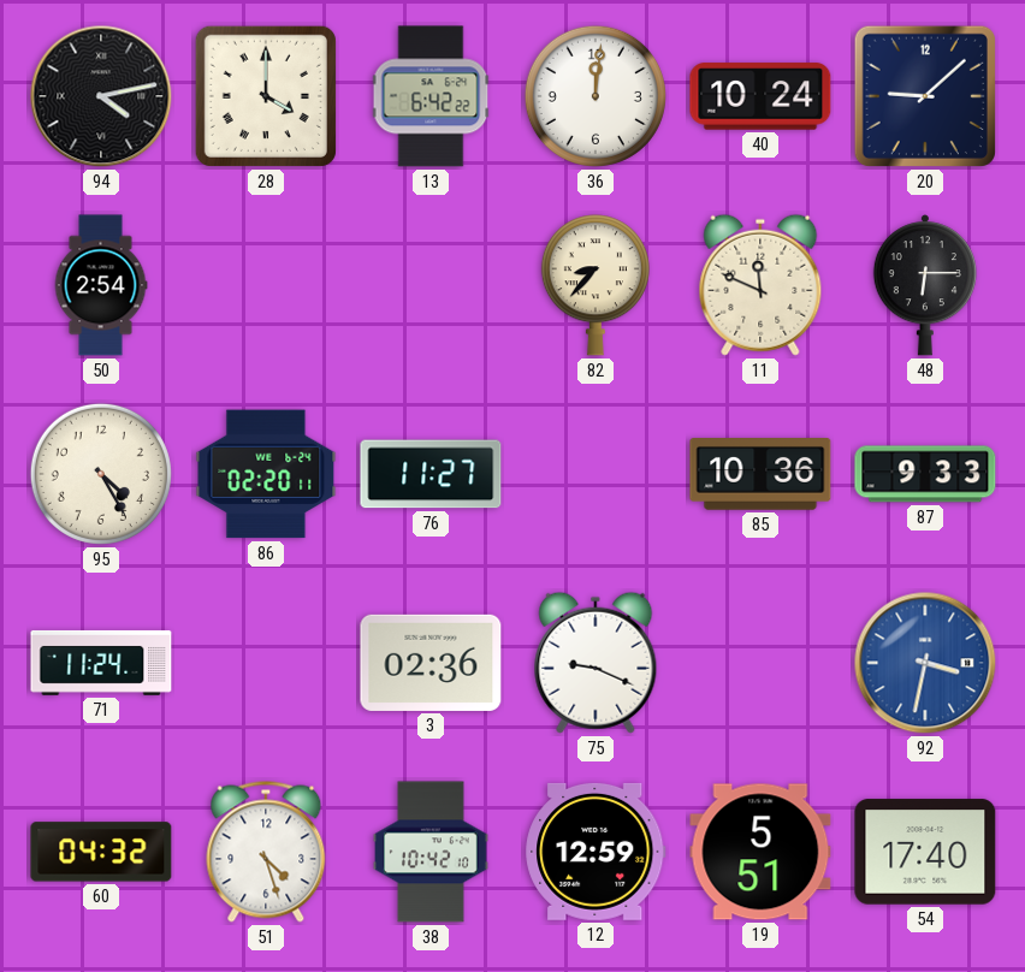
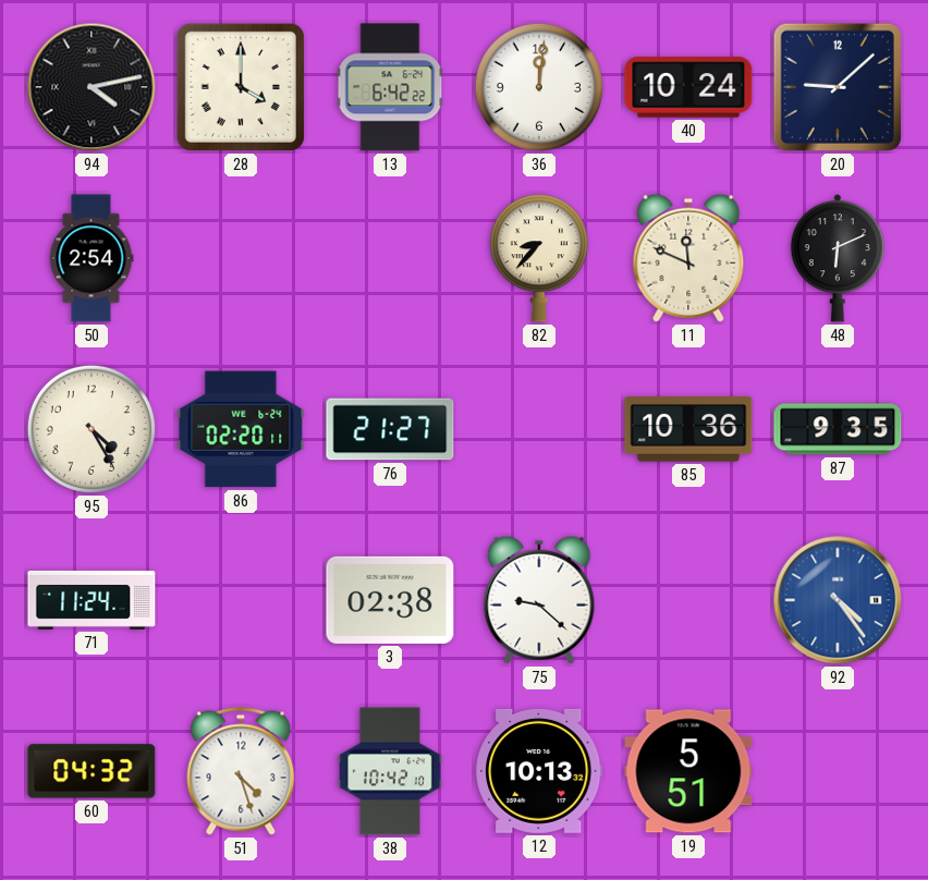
48: 6:15 -> 6:11
76: 11:27 -> 21:27
87: 9:33 -> 9:35
3: 02:36 -> 02:38
75: 9:19 -> 9:22
92: 3:32 -> 4:24
12: 12:59 -> 10:13
54: 17:40 -> none
